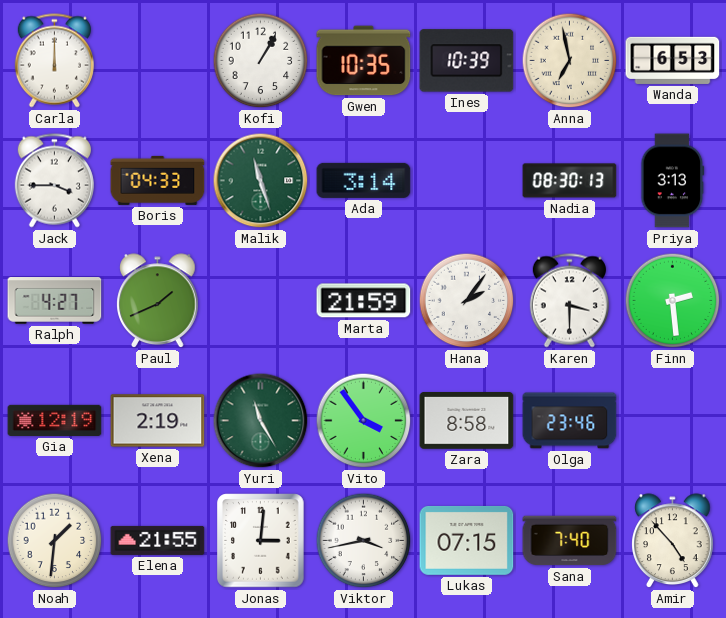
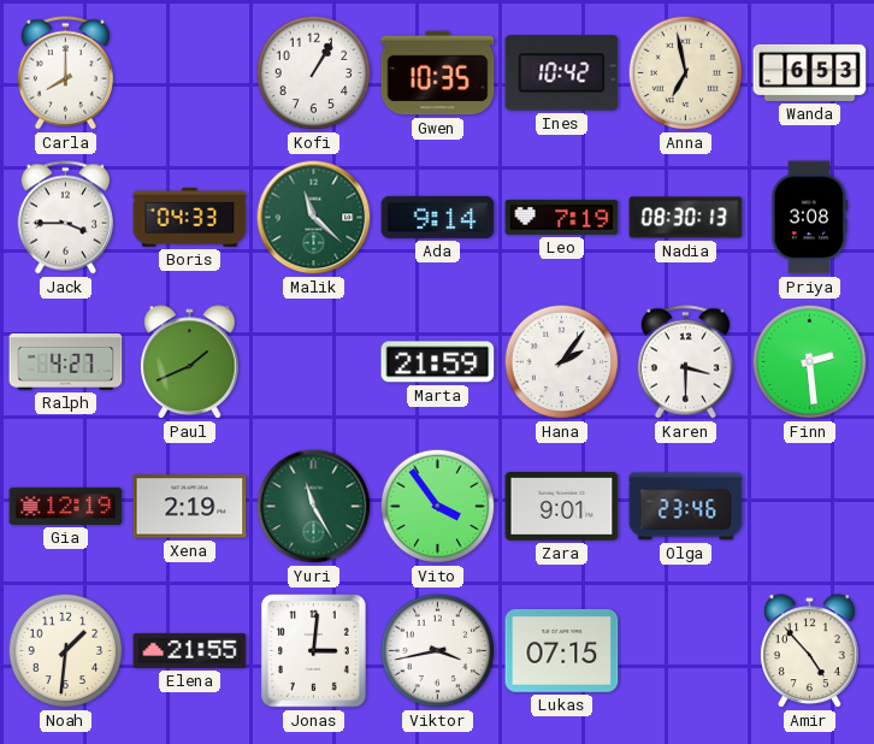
Carla: 12:00 -> 8:00
Ines: 10:39 -> 10:42
Malik: 11:27 -> 11:22
Ada: 3:14 -> 9:14
Leo: none -> 7:19
Priya: 3:13 -> 3:08
Zara: 8:58 -> 9:01
Sana: 7:40 -> none
